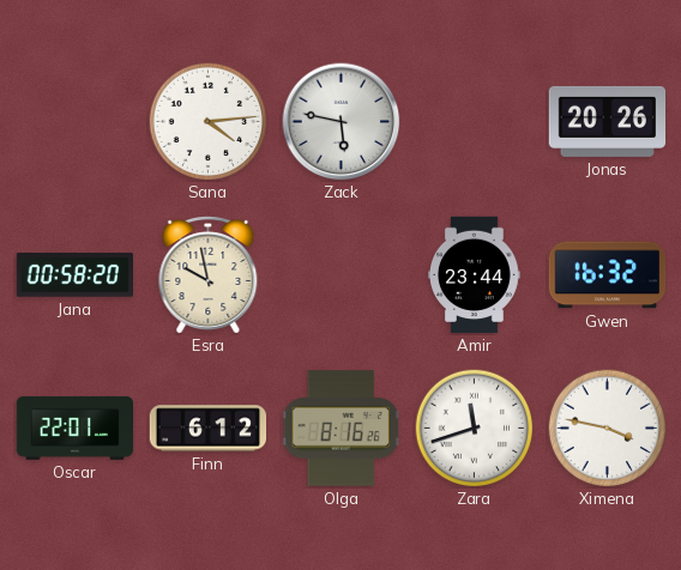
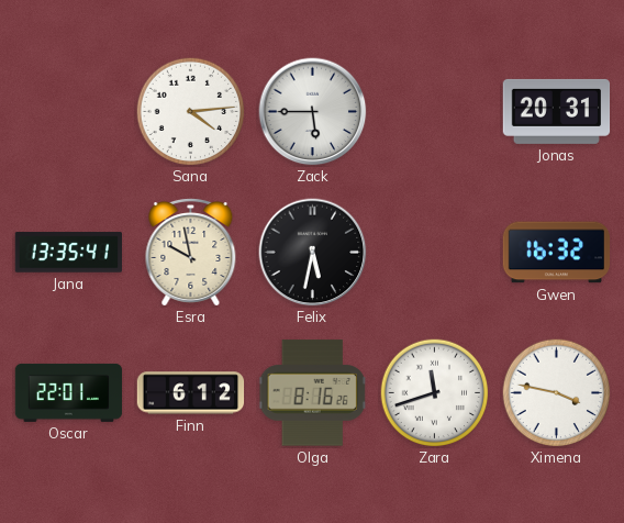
Zack: 5:47 -> 5:45
Jonas: 20:26 -> 20:31
Jana: 00:58 -> 13:35
Felix: none -> 5:32
Amir: 23:44 -> none
